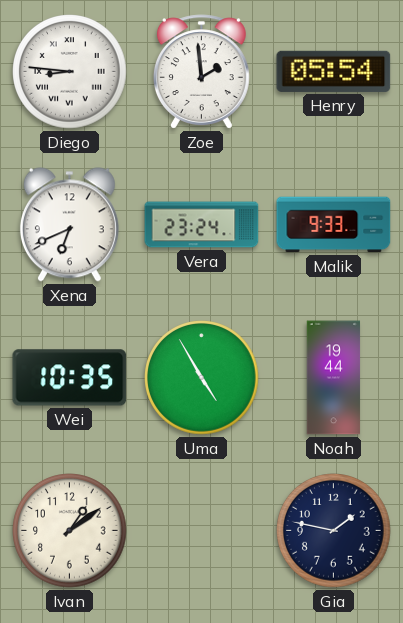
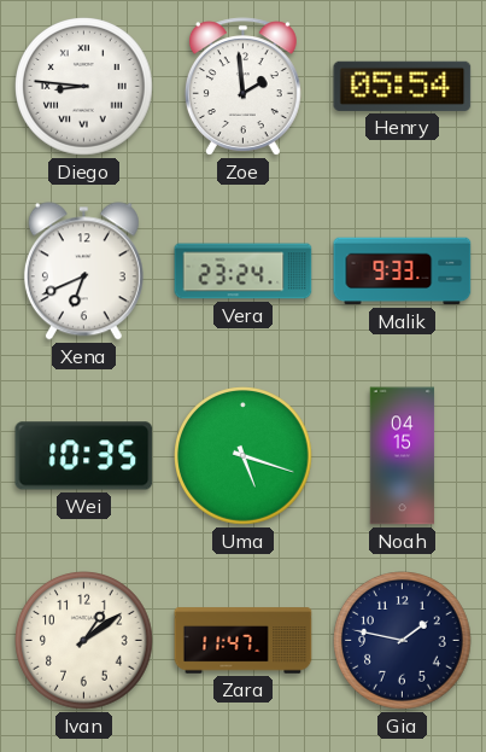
Uma: 4:55 -> 5:18
Noah: 19:44 -> 04:15
Zara: none -> 11:47
